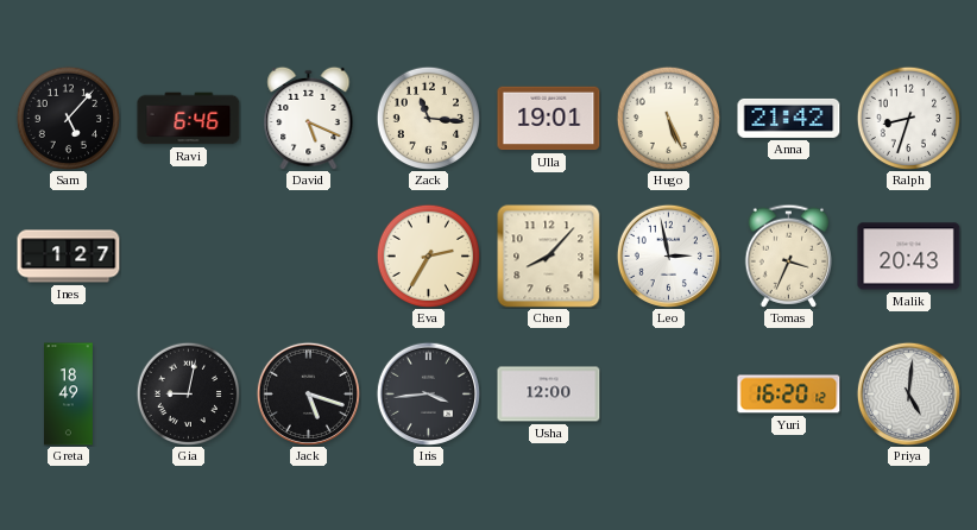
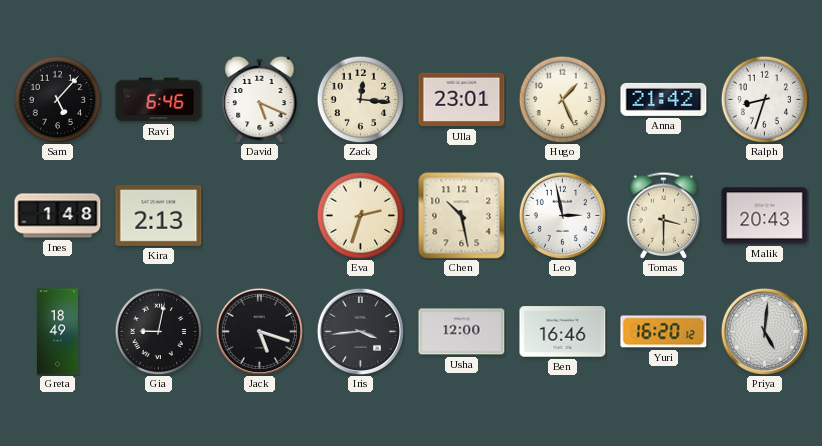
Zack: 11:16 -> 12:16
Ulla: 19:01 -> 23:01
Hugo: 5:26 -> 1:26
Ines: 1:27 -> 1:48
Kira: none -> 2:13
Eva: 2:35 -> 2:33
Chen: 8:07 -> 10:28
Tomas: 3:34 -> 3:30
Ben: none -> 16:46
